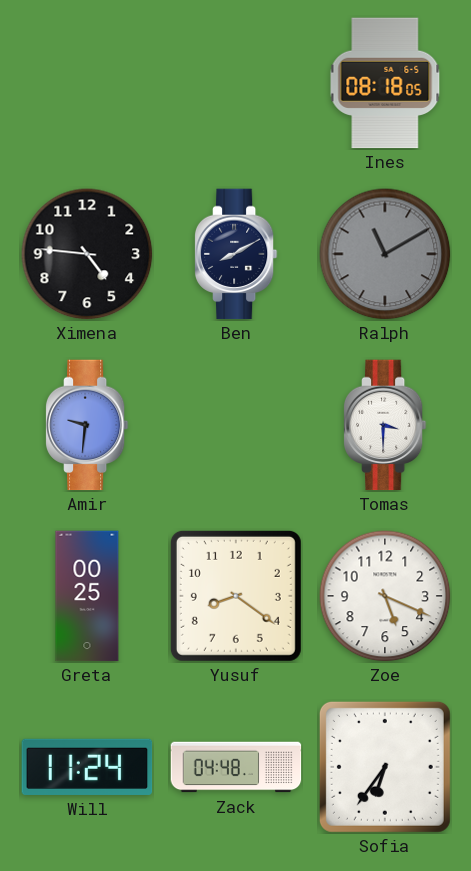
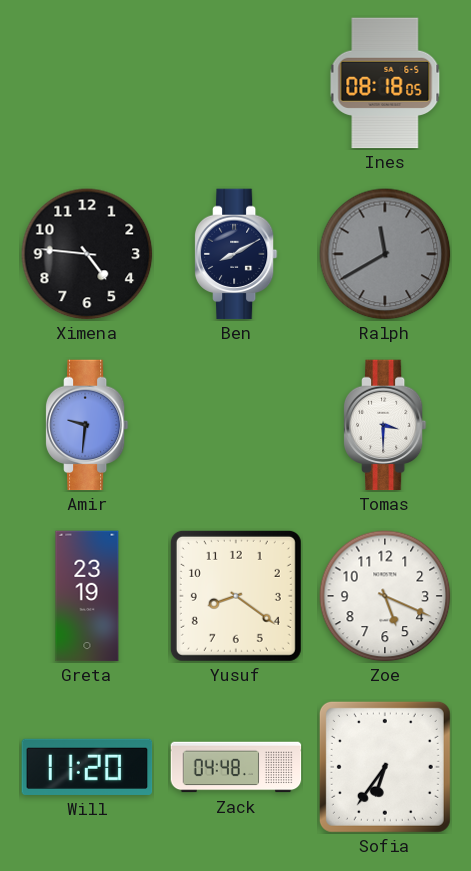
Ralph: 11:10 -> 11:40
Greta: 00:25 -> 23:19
Will: 11:24 -> 11:20
